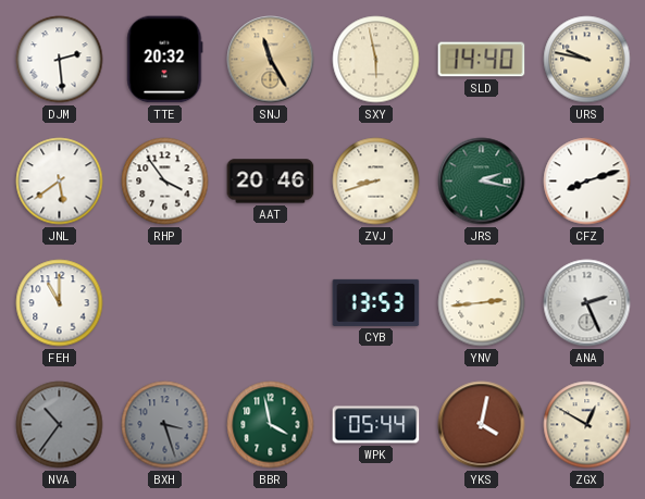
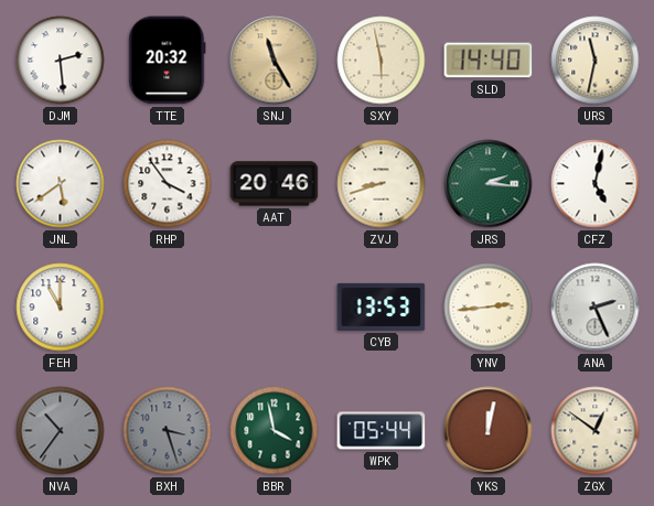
URS: 9:47 -> 11:32
JRS: 2:17 -> 2:16
CFZ: 8:12 -> 5:02
YKS: 4:02 -> 12:02
ZGX: 12:50 -> 12:51
